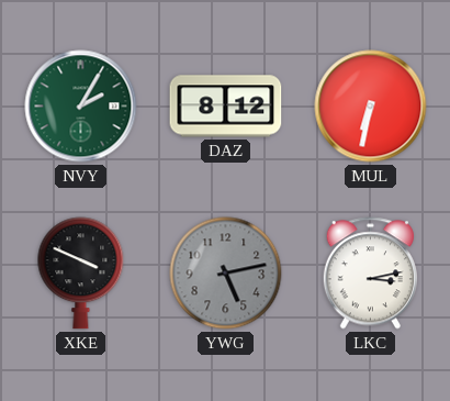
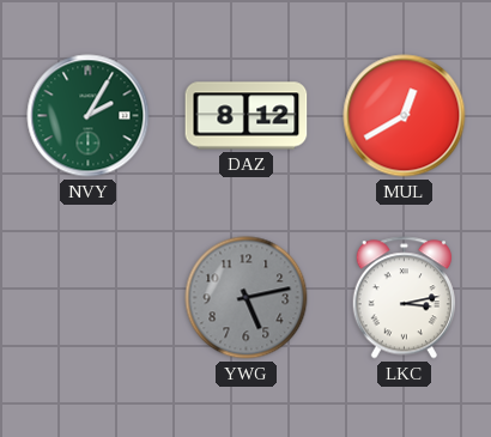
MUL: 6:32 -> 12:40
XKE: 3:49 -> none
